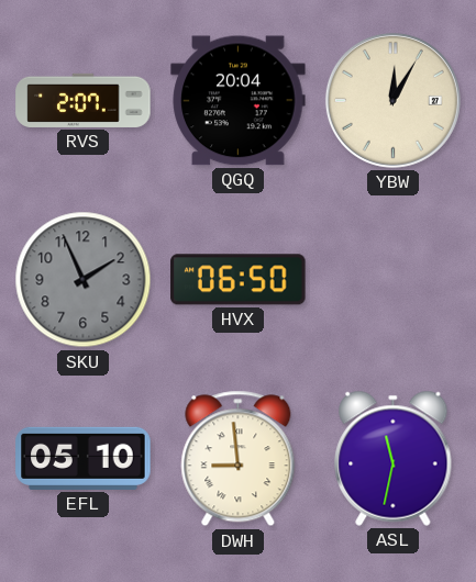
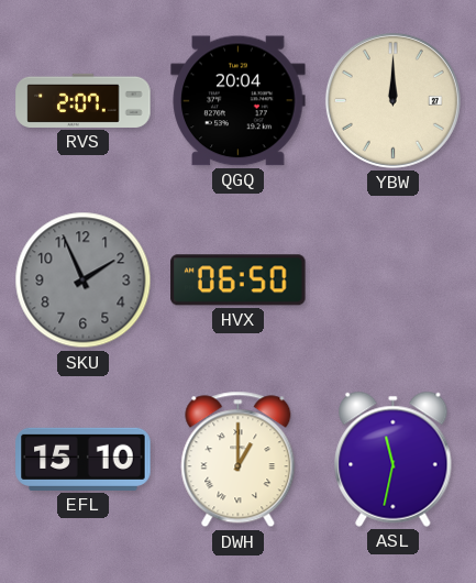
YBW: 12:05 -> 12:00
EFL: 05:10 -> 15:10
DWH: 8:59 -> 1:00
